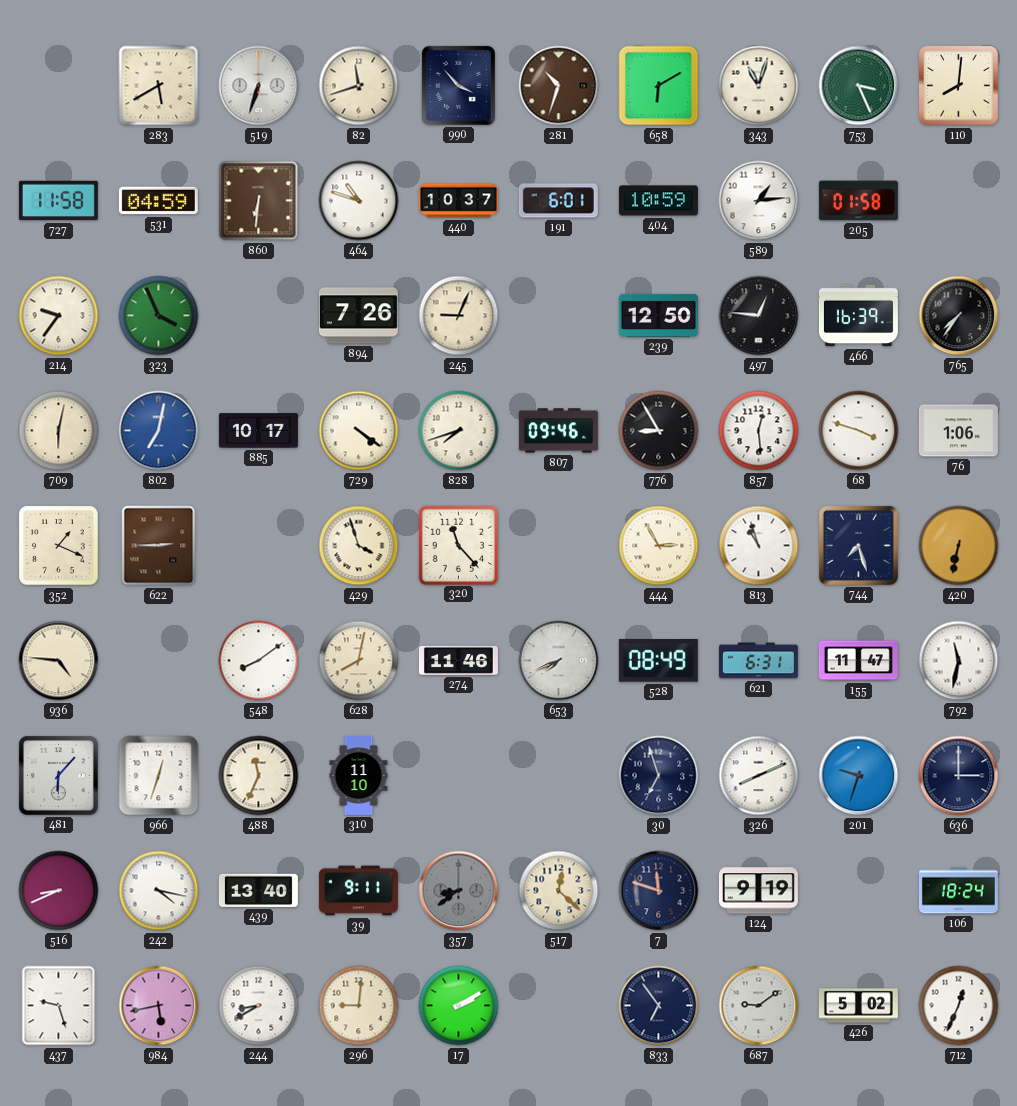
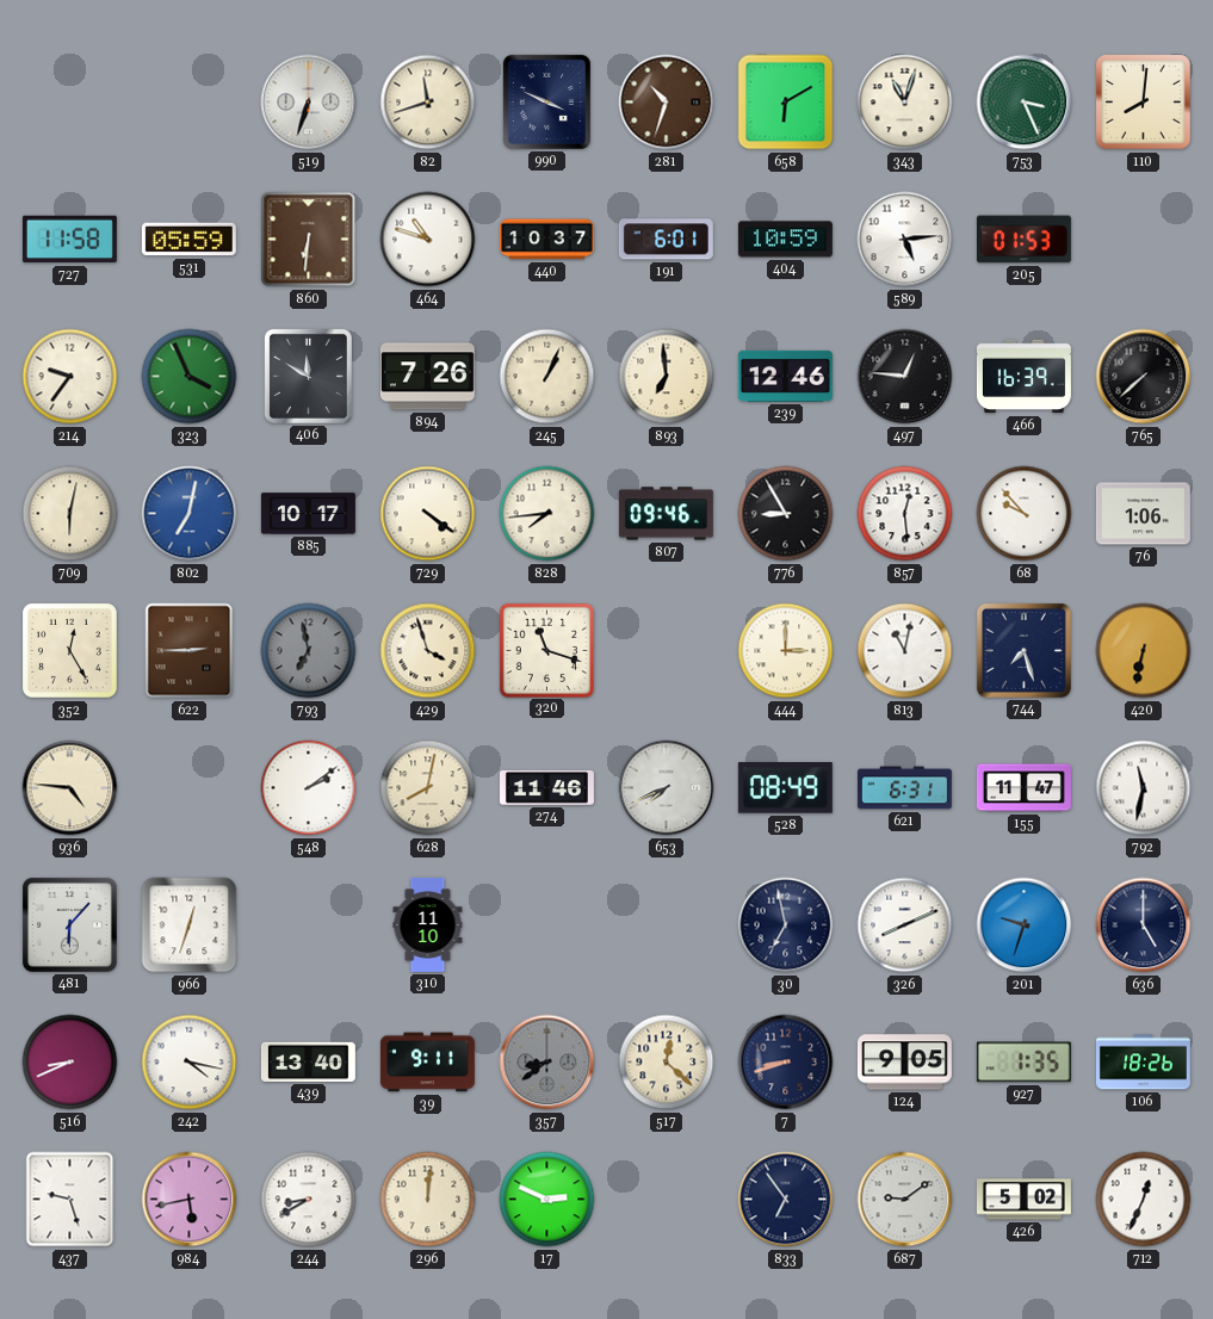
283: 5:40 -> none
990: 3:53 -> 3:49
531: 04:59 -> 05:59
589: 1:14 -> 5:14
205: 01:58 -> 01:53
406: none -> 11:50
245: 9:04 -> 1:04
893: none -> 6:59
239: 12:50 -> 12:46
765: 7:36 -> 7:38
828: 7:42 -> 7:44
68: 3:48 -> 9:53
352: 1:19 -> 12:25
793: none -> 6:58
320: 11:23 -> 11:18
444: 2:55 -> 3:00
813: 10:57 -> 11:02
548: 8:09 -> 2:09
488: 11:34 -> none
30: 6:57 -> 6:58
636: 3:00 -> 5:00
7: 11:48 -> 8:42
124: 9:19 -> 9:05
927: none -> 1:35
106: 18:24 -> 18:26
296: 9:01 -> 12:01
17: 2:10 -> 2:49
